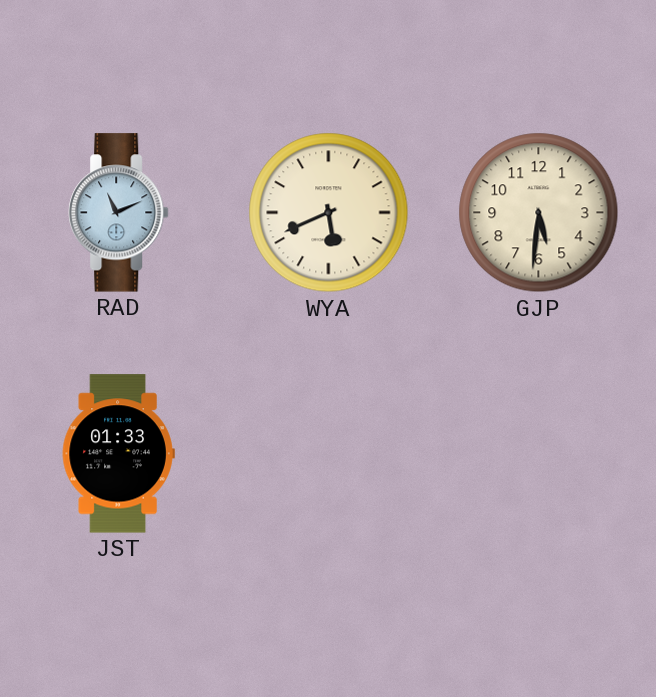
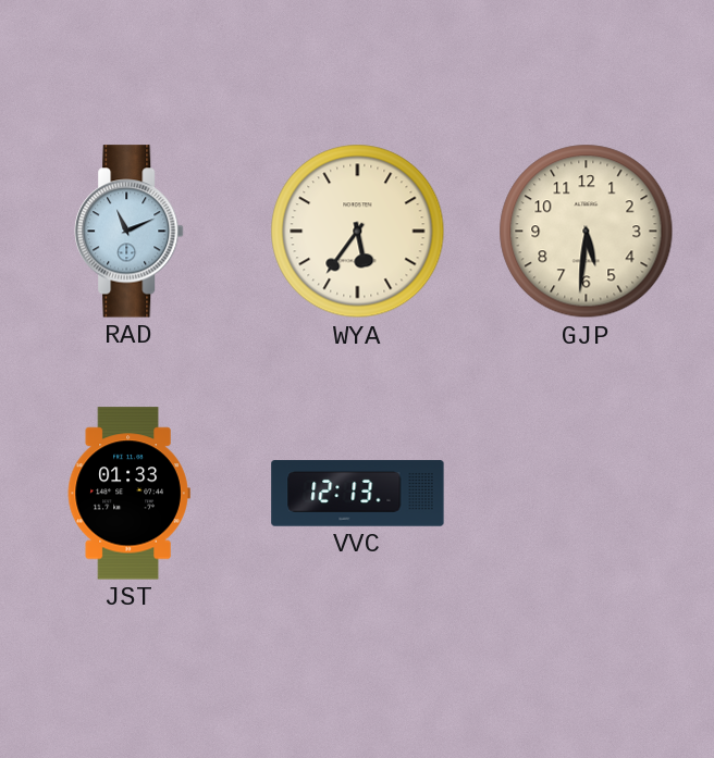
WYA: 5:41 -> 5:36
VVC: none -> 12:13
